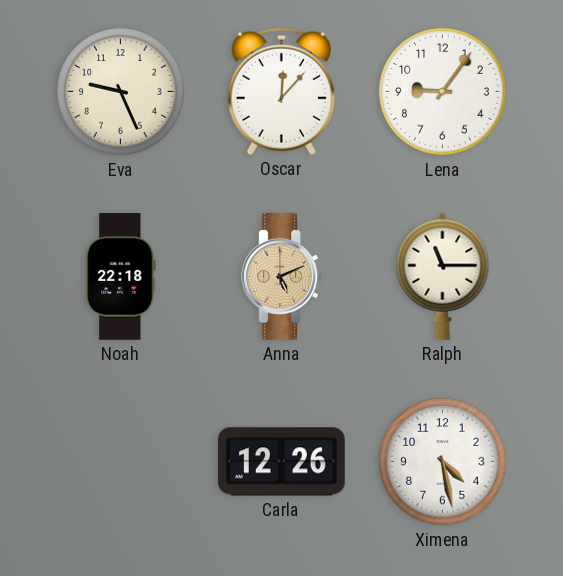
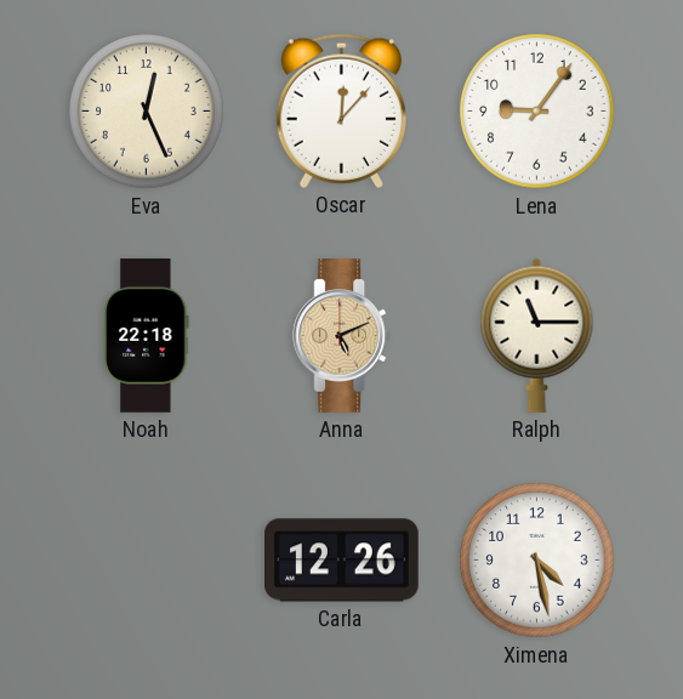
Eva: 9:26 -> 12:26
